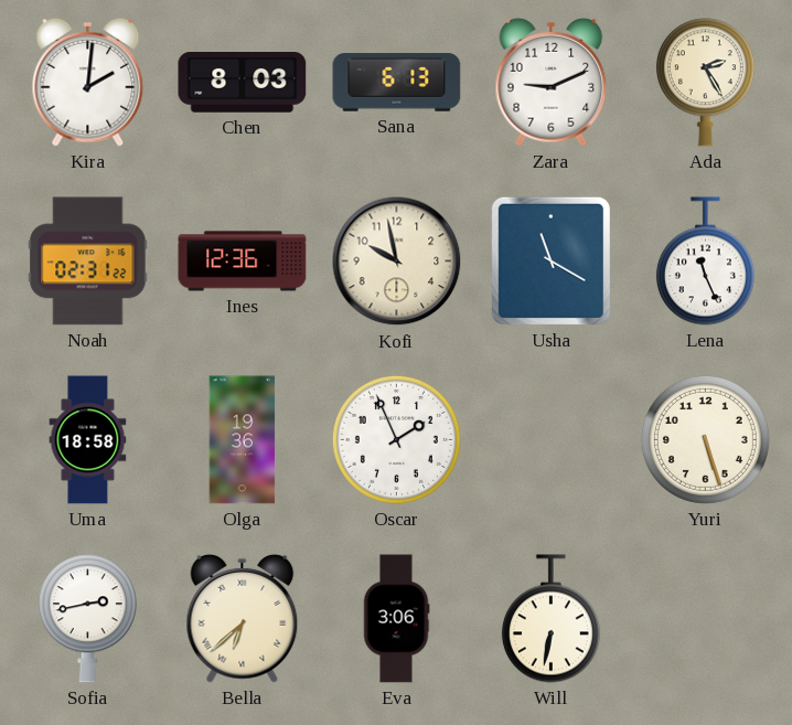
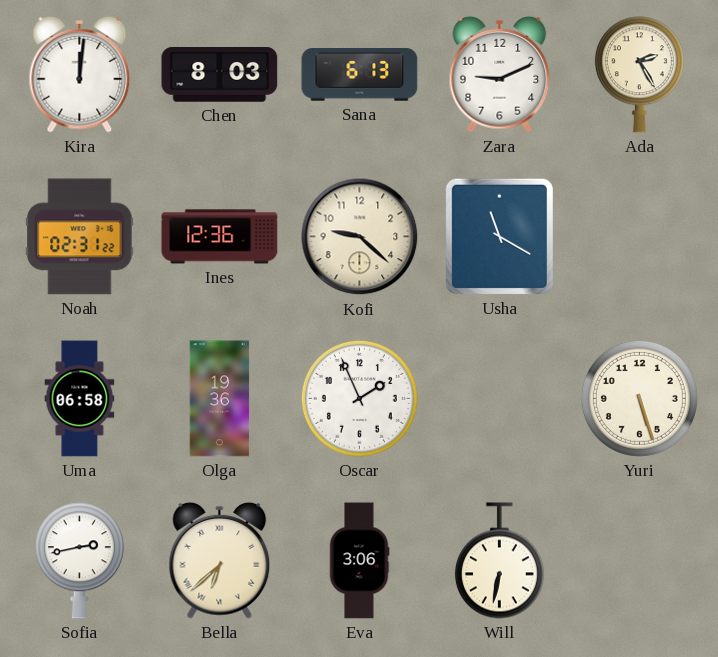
Kira: 2:01 -> 12:01
Kofi: 9:58 -> 9:22
Lena: 11:26 -> none
Uma: 18:58 -> 06:58
